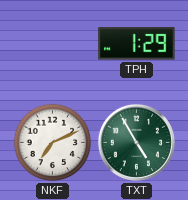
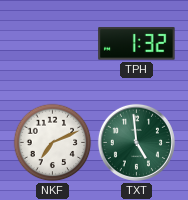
TPH: 1:29 -> 1:32
TXT: 4:55 -> 4:59
